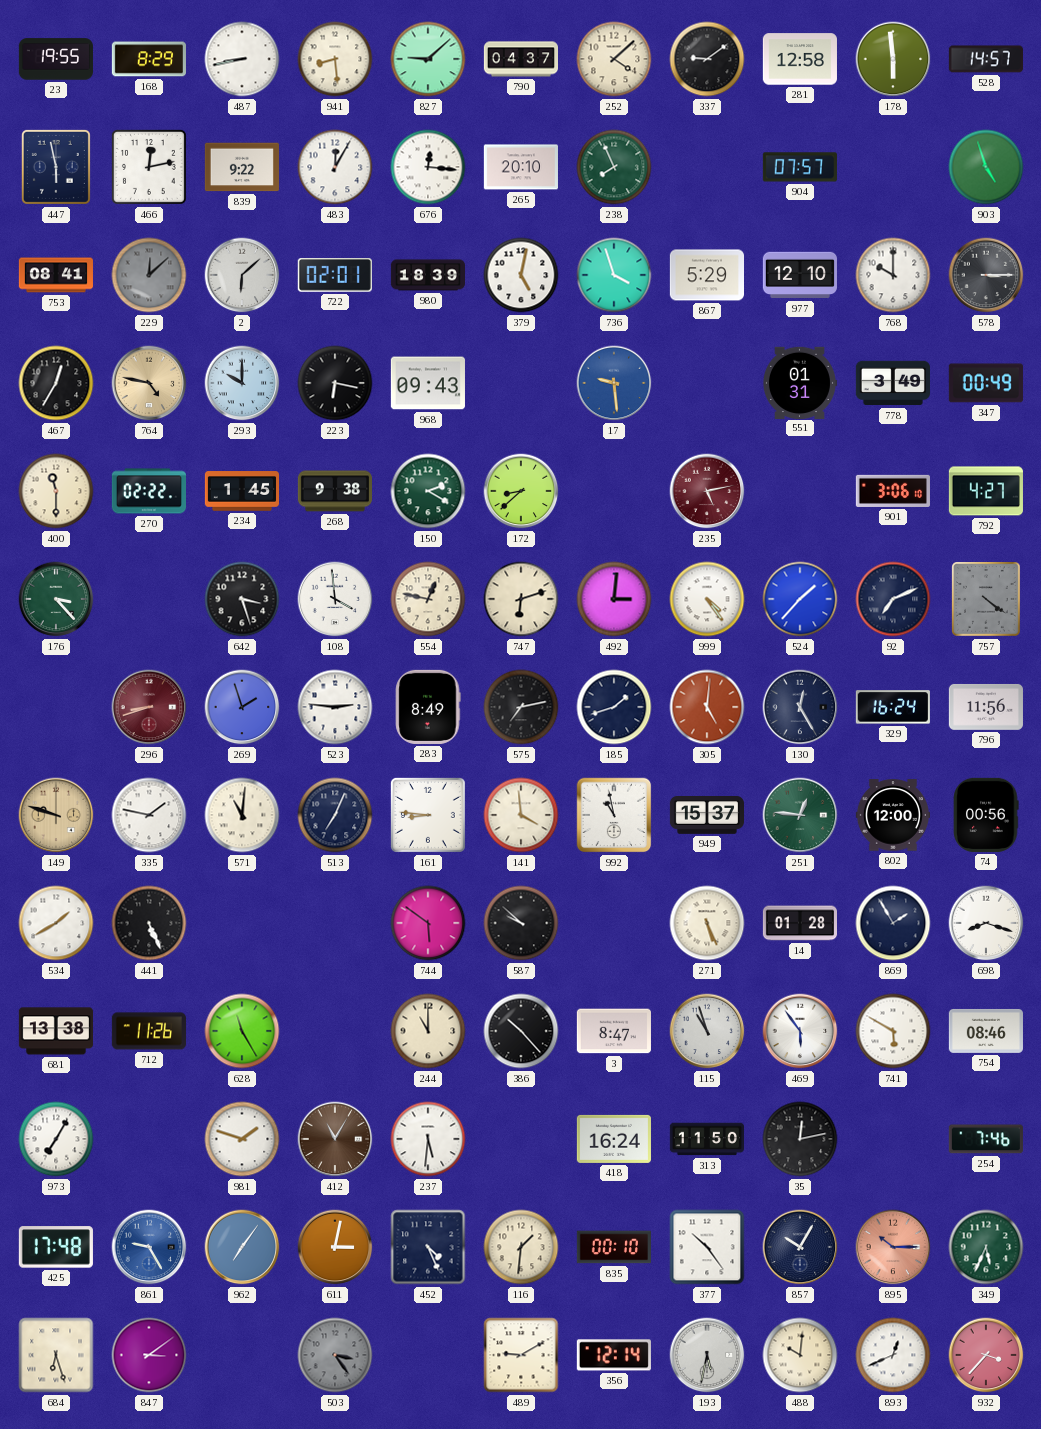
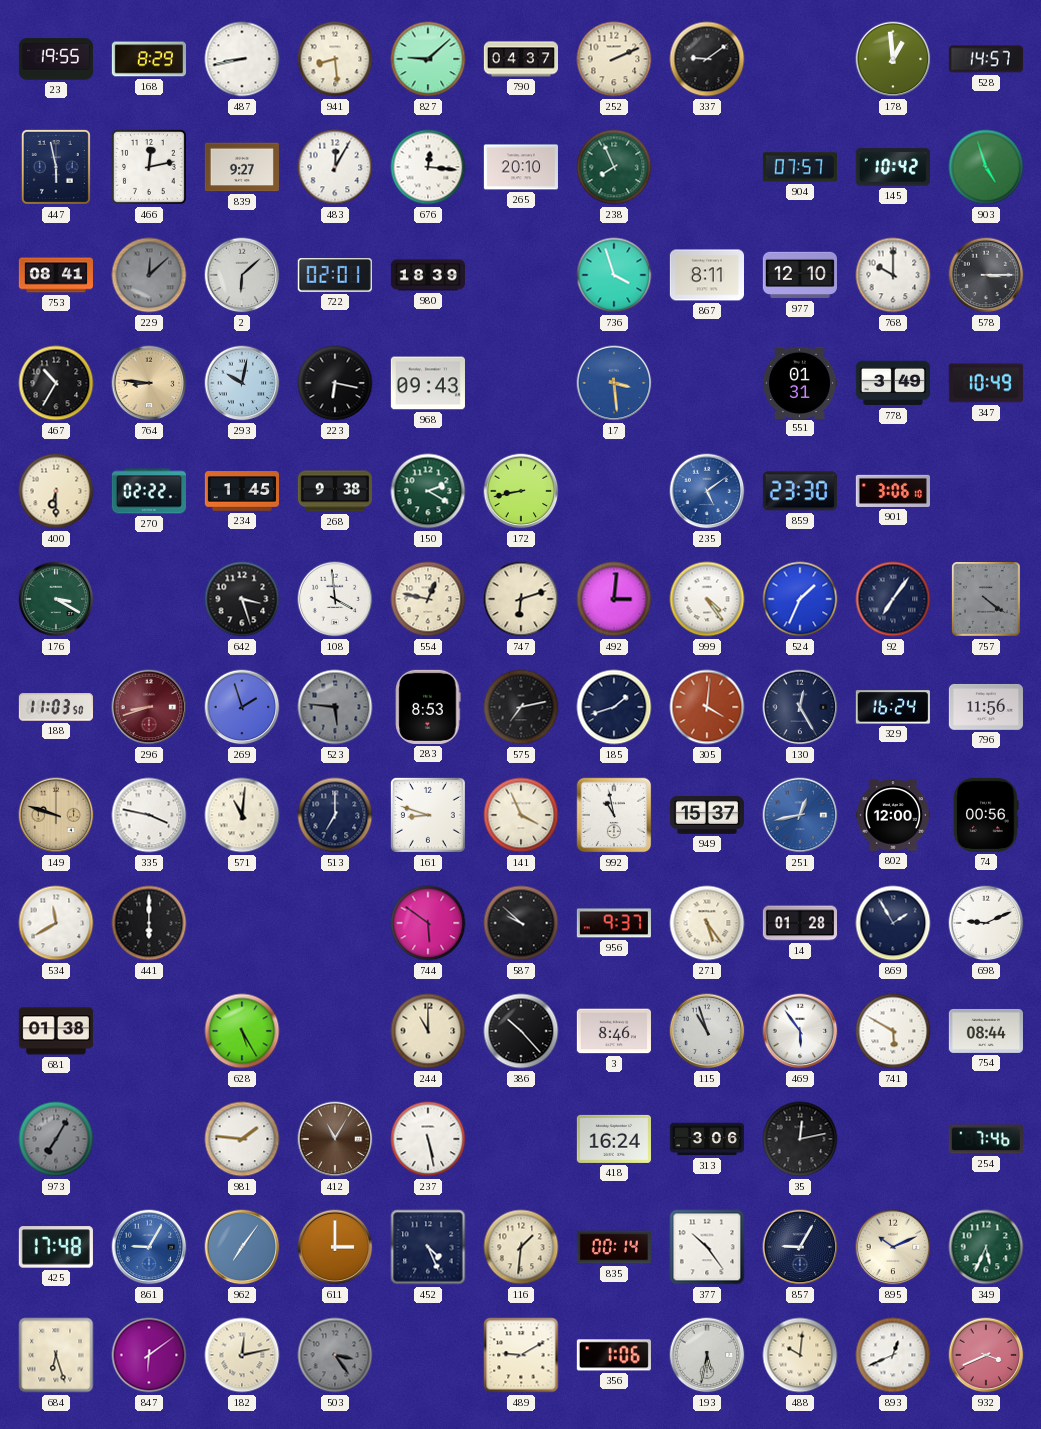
252: 4:08 -> 2:11
281: 12:58 -> none
178: 5:59 -> 12:59
839: 9:22 -> 9:27
145: none -> 10:42
379: 5:02 -> none
867: 5:29 -> 8:11
467: 12:35 -> 10:35
764: 4:47 -> 8:46
293: 10:00 -> 10:02
17: 9:29 -> 3:29
347: 00:49 -> 10:49
400: 11:30 -> 6:30
172: 8:38 -> 8:43
235: 5:13 -> 5:09
235 dial: burgundy -> blue
859: none -> 23:30
792: 4:27 -> none
176: 3:23 -> 3:20
524: 1:37 -> 1:34
92: 7:11 -> 7:06
188: none -> 11:03
523: 2:46 -> 5:46
523 dial: white -> grey
283: 8:49 -> 8:53
305: 5:01 -> 4:01
335: 1:47 -> 3:47
513: 7:04 -> 7:00
161: 8:46 -> 8:48
141: 3:59 -> 3:56
251: 12:46 -> 12:43
251 dial: green -> blue
534: 1:40 -> 11:40
441: 5:26 -> 6:00
956: none -> 9:37
271: 5:26 -> 5:24
698: 8:18 -> 9:11
681: 13:38 -> 01:38
712: 11:26 -> none
628: 11:25 -> 5:25
3: 8:47 -> 8:46
754: 08:46 -> 08:44
973 dial: white -> grey
981: 1:48 -> 1:46
237: 5:31 -> 5:28
313: 11:50 -> 3:06
861: 9:25 -> 9:05
611: 3:02 -> 3:00
835: 00:10 -> 00:14
857: 10:05 -> 9:05
895: 10:15 -> 10:11
895 dial: salmon -> cream
847: 3:09 -> 6:09
182: none -> 12:13
356: 12:14 -> 1:06
932: 3:37 -> 3:41
